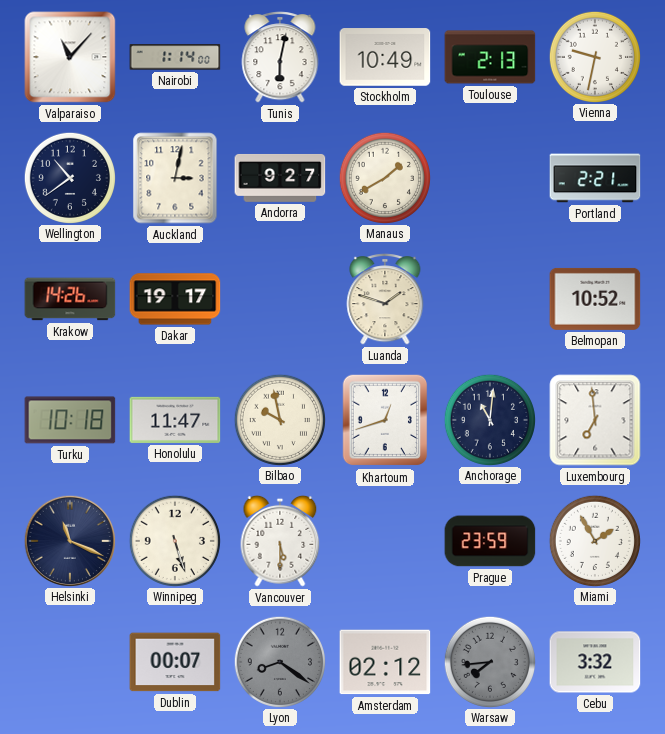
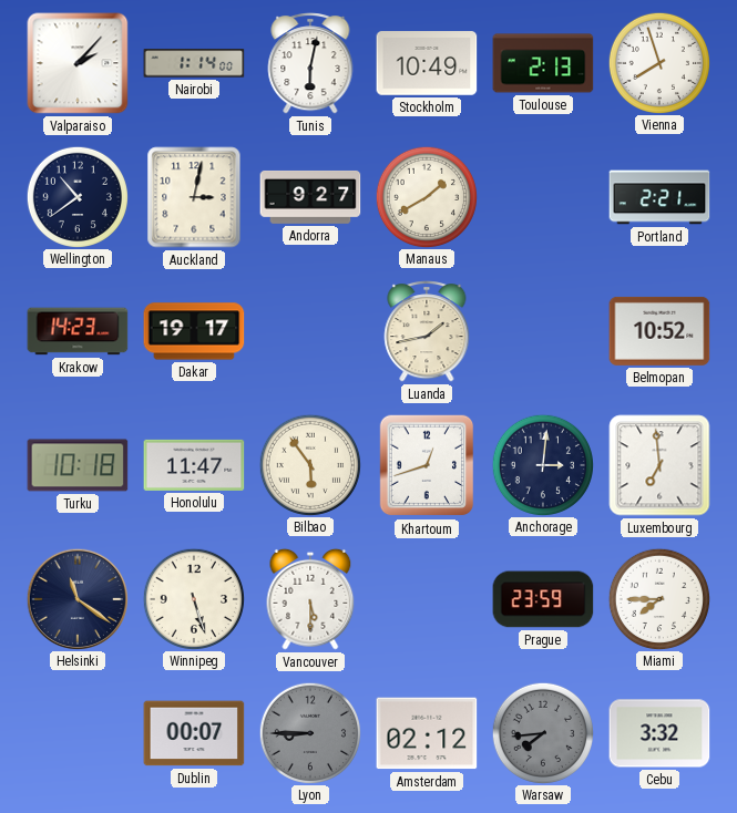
Valparaiso: 11:07 -> 2:07
Vienna: 9:32 -> 7:57
Krakow: 14:26 -> 14:23
Luanda: 1:48 -> 1:43
Bilbao: 9:58 -> 5:54
Anchorage: 11:01 -> 3:01
Helsinki: 11:19 -> 11:21
Miami: 1:55 -> 7:45
Lyon: 8:21 -> 8:45
